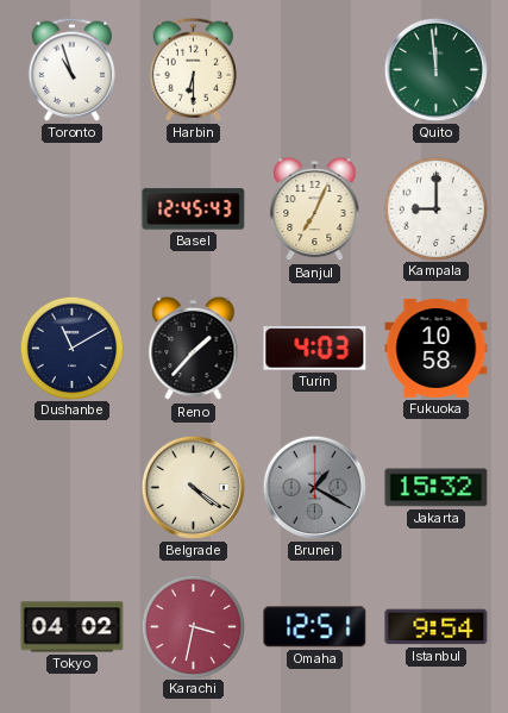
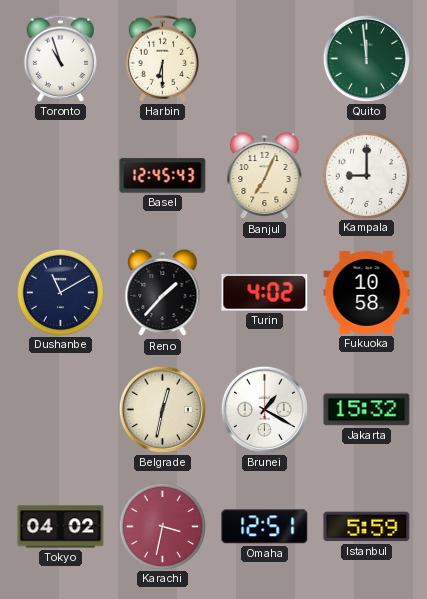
Turin: 4:03 -> 4:02
Belgrade: 4:21 -> 12:32
Brunei dial: grey -> white
Istanbul: 9:54 -> 5:59
